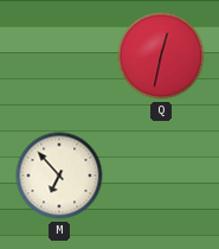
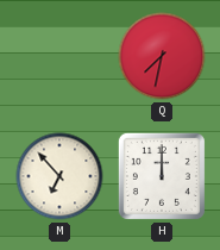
Q: 12:32 -> 7:32
H: none -> 12:00
